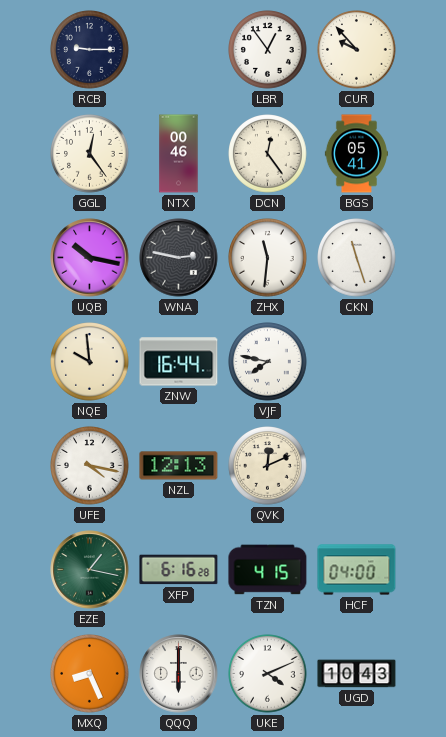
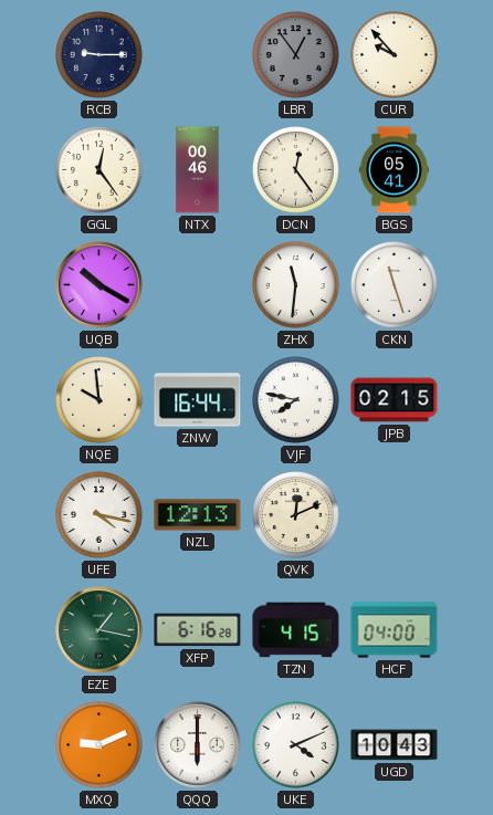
LBR dial: white -> grey
UQB: 10:17 -> 10:20
WNA: 2:47 -> none
JPB: none -> 02:15
MXQ: 8:26 -> 9:11
